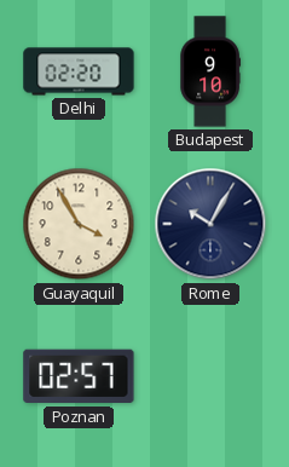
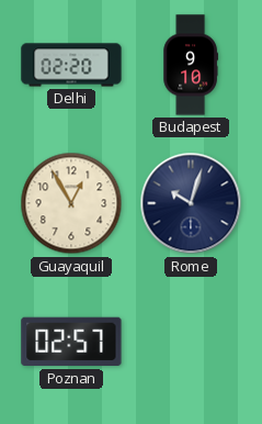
Guayaquil: 3:55 -> 12:55
Rome: 10:05 -> 10:03
